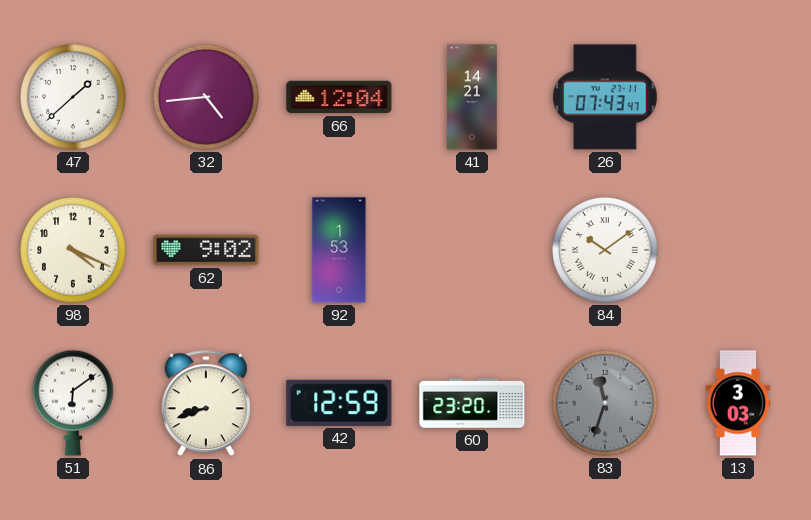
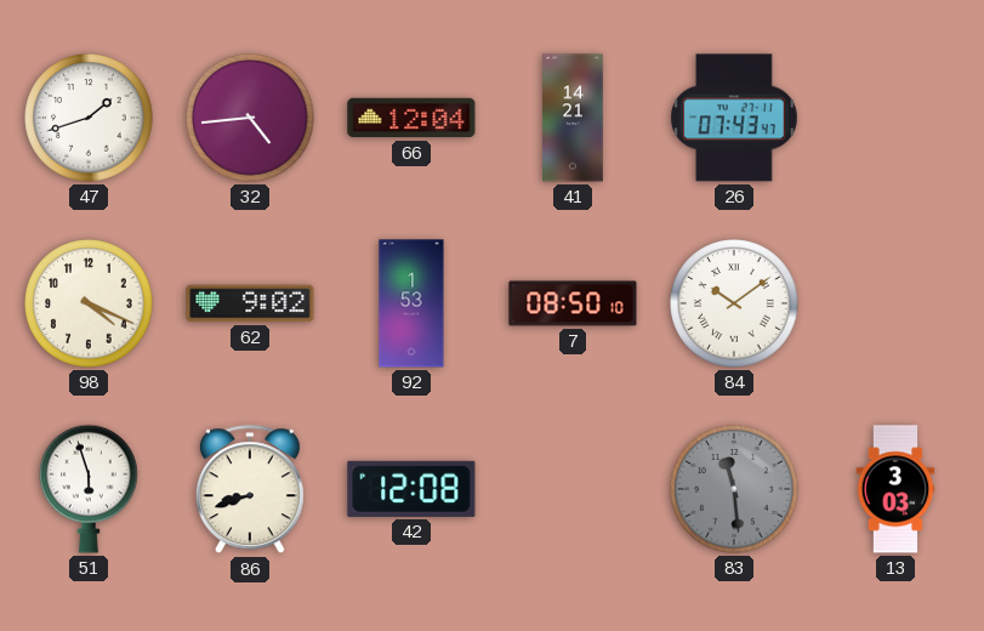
47: 1:38 -> 1:42
7: none -> 08:50
51: 6:09 -> 5:57
42: 12:59 -> 12:08
60: 23:20 -> none
83: 11:33 -> 11:29
